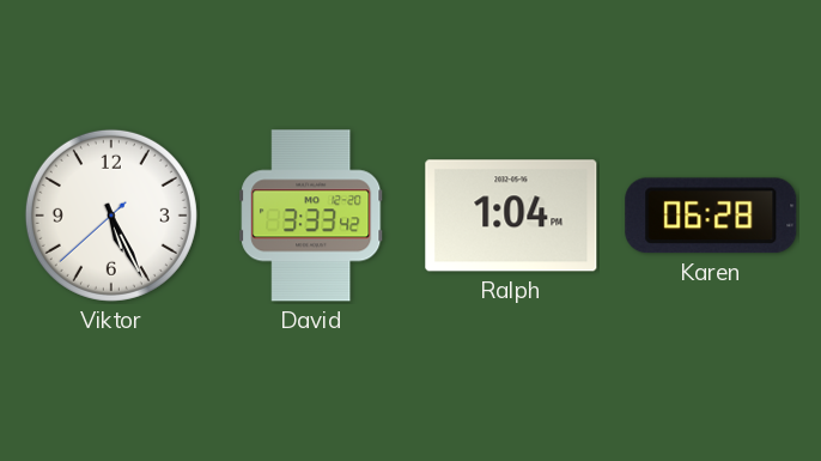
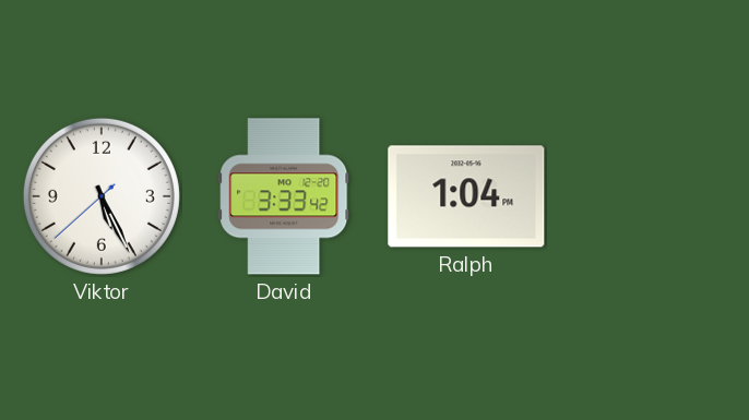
Karen: 06:28 -> none
